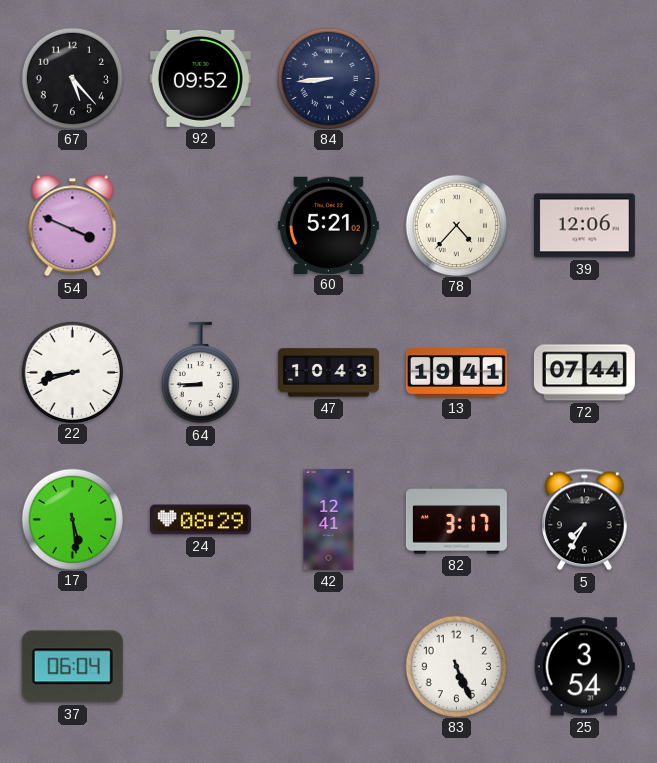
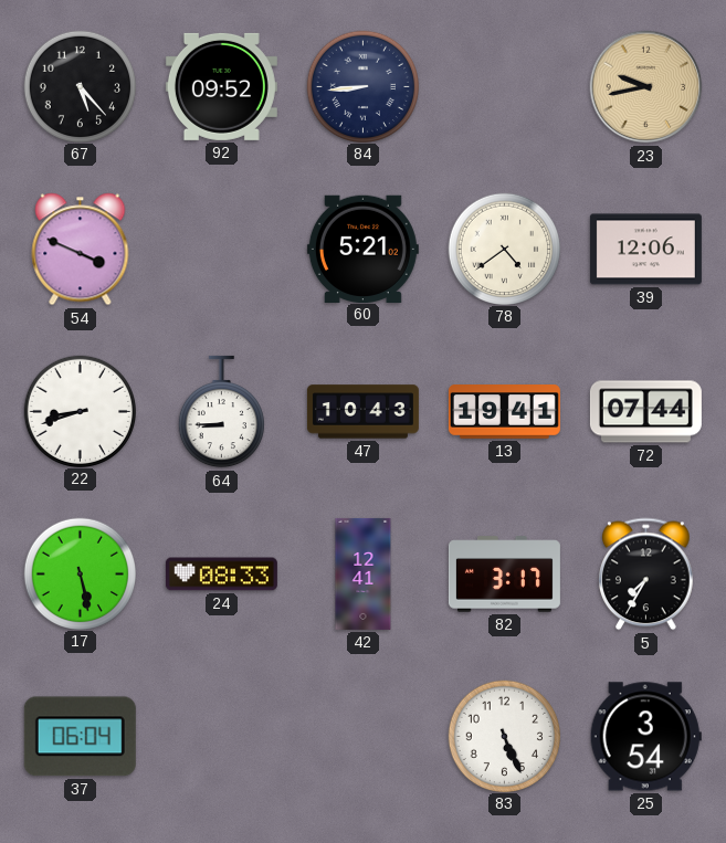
23: none -> 9:43
78: 4:37 -> 4:39
17: 5:29 -> 5:28
24: 08:29 -> 08:33
